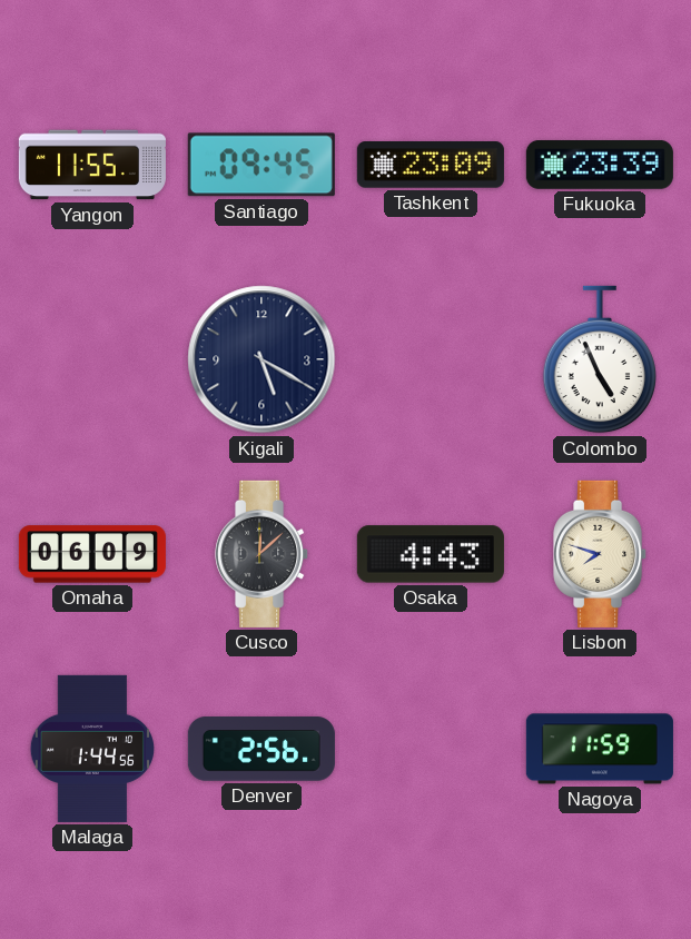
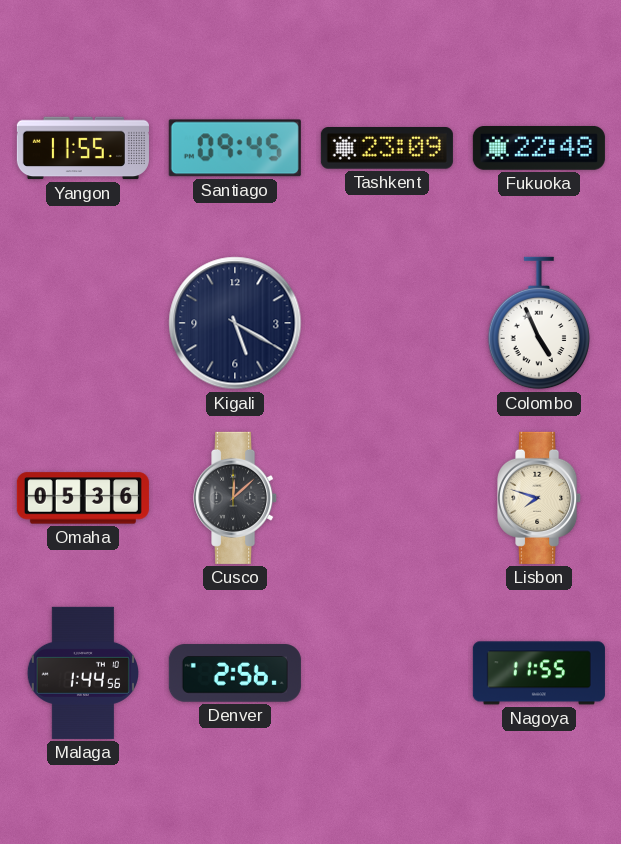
Fukuoka: 23:39 -> 22:48
Omaha: 06:09 -> 05:36
Osaka: 4:43 -> none
Nagoya: 11:59 -> 11:55
